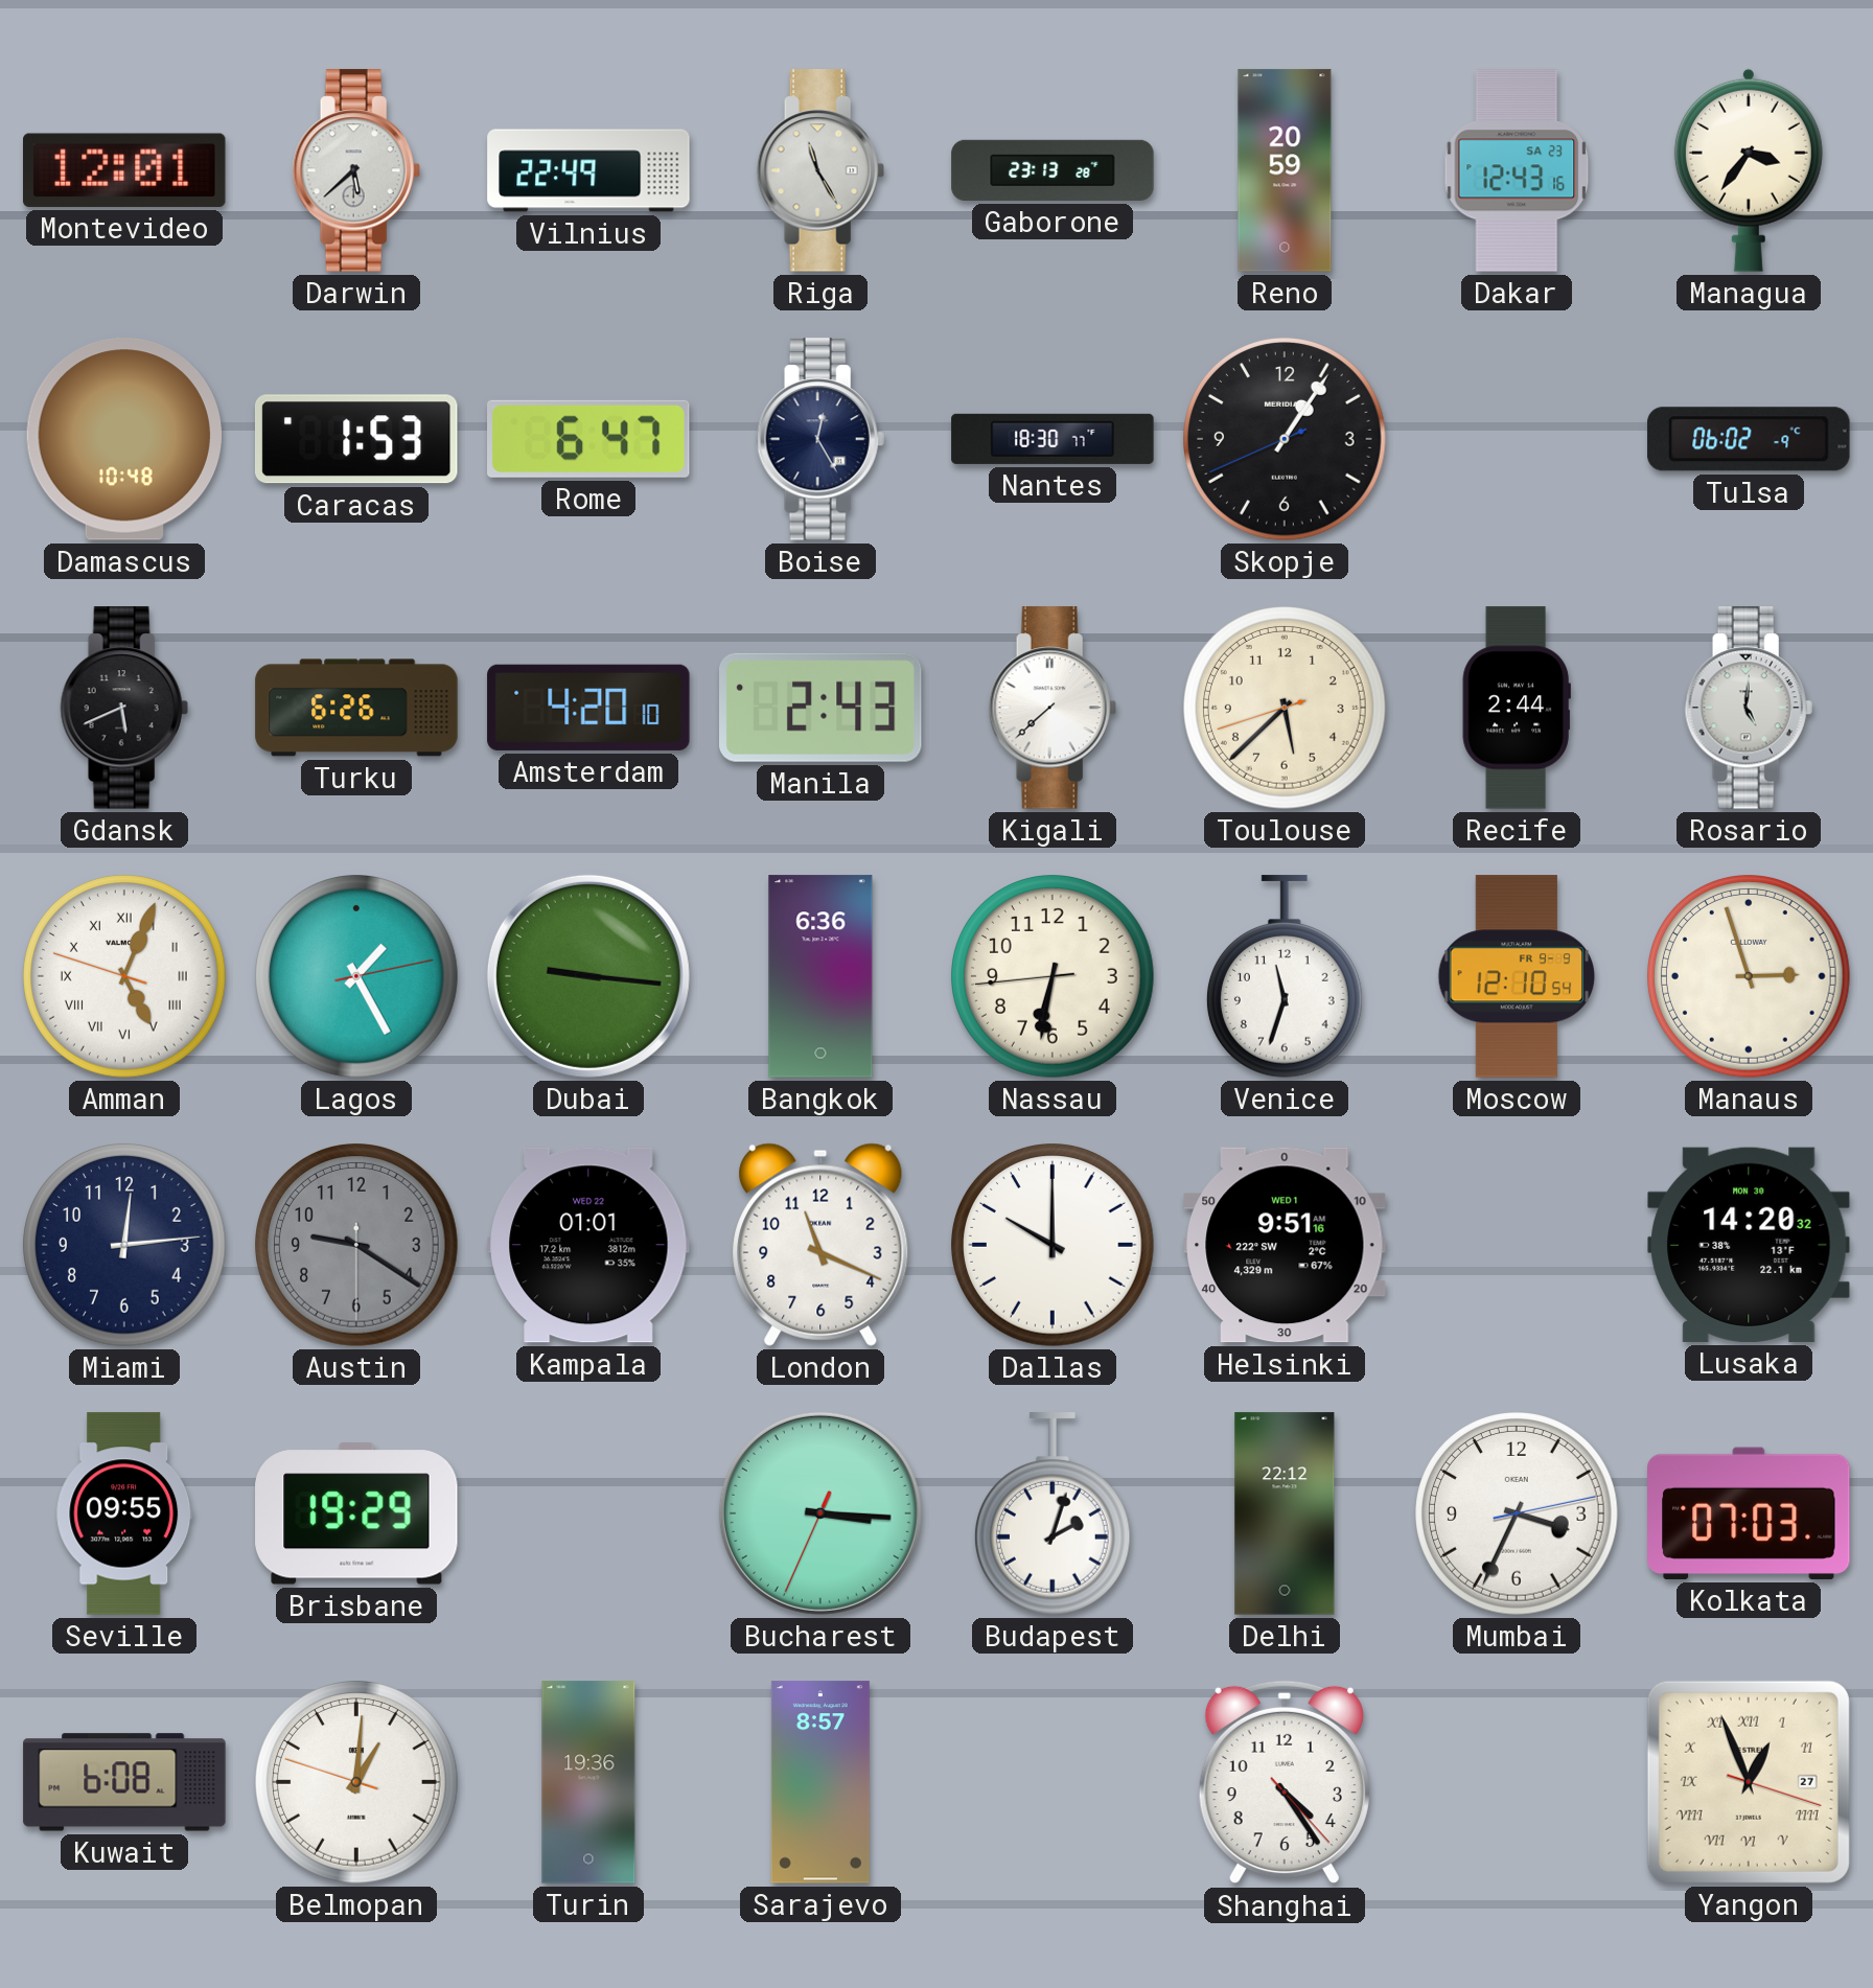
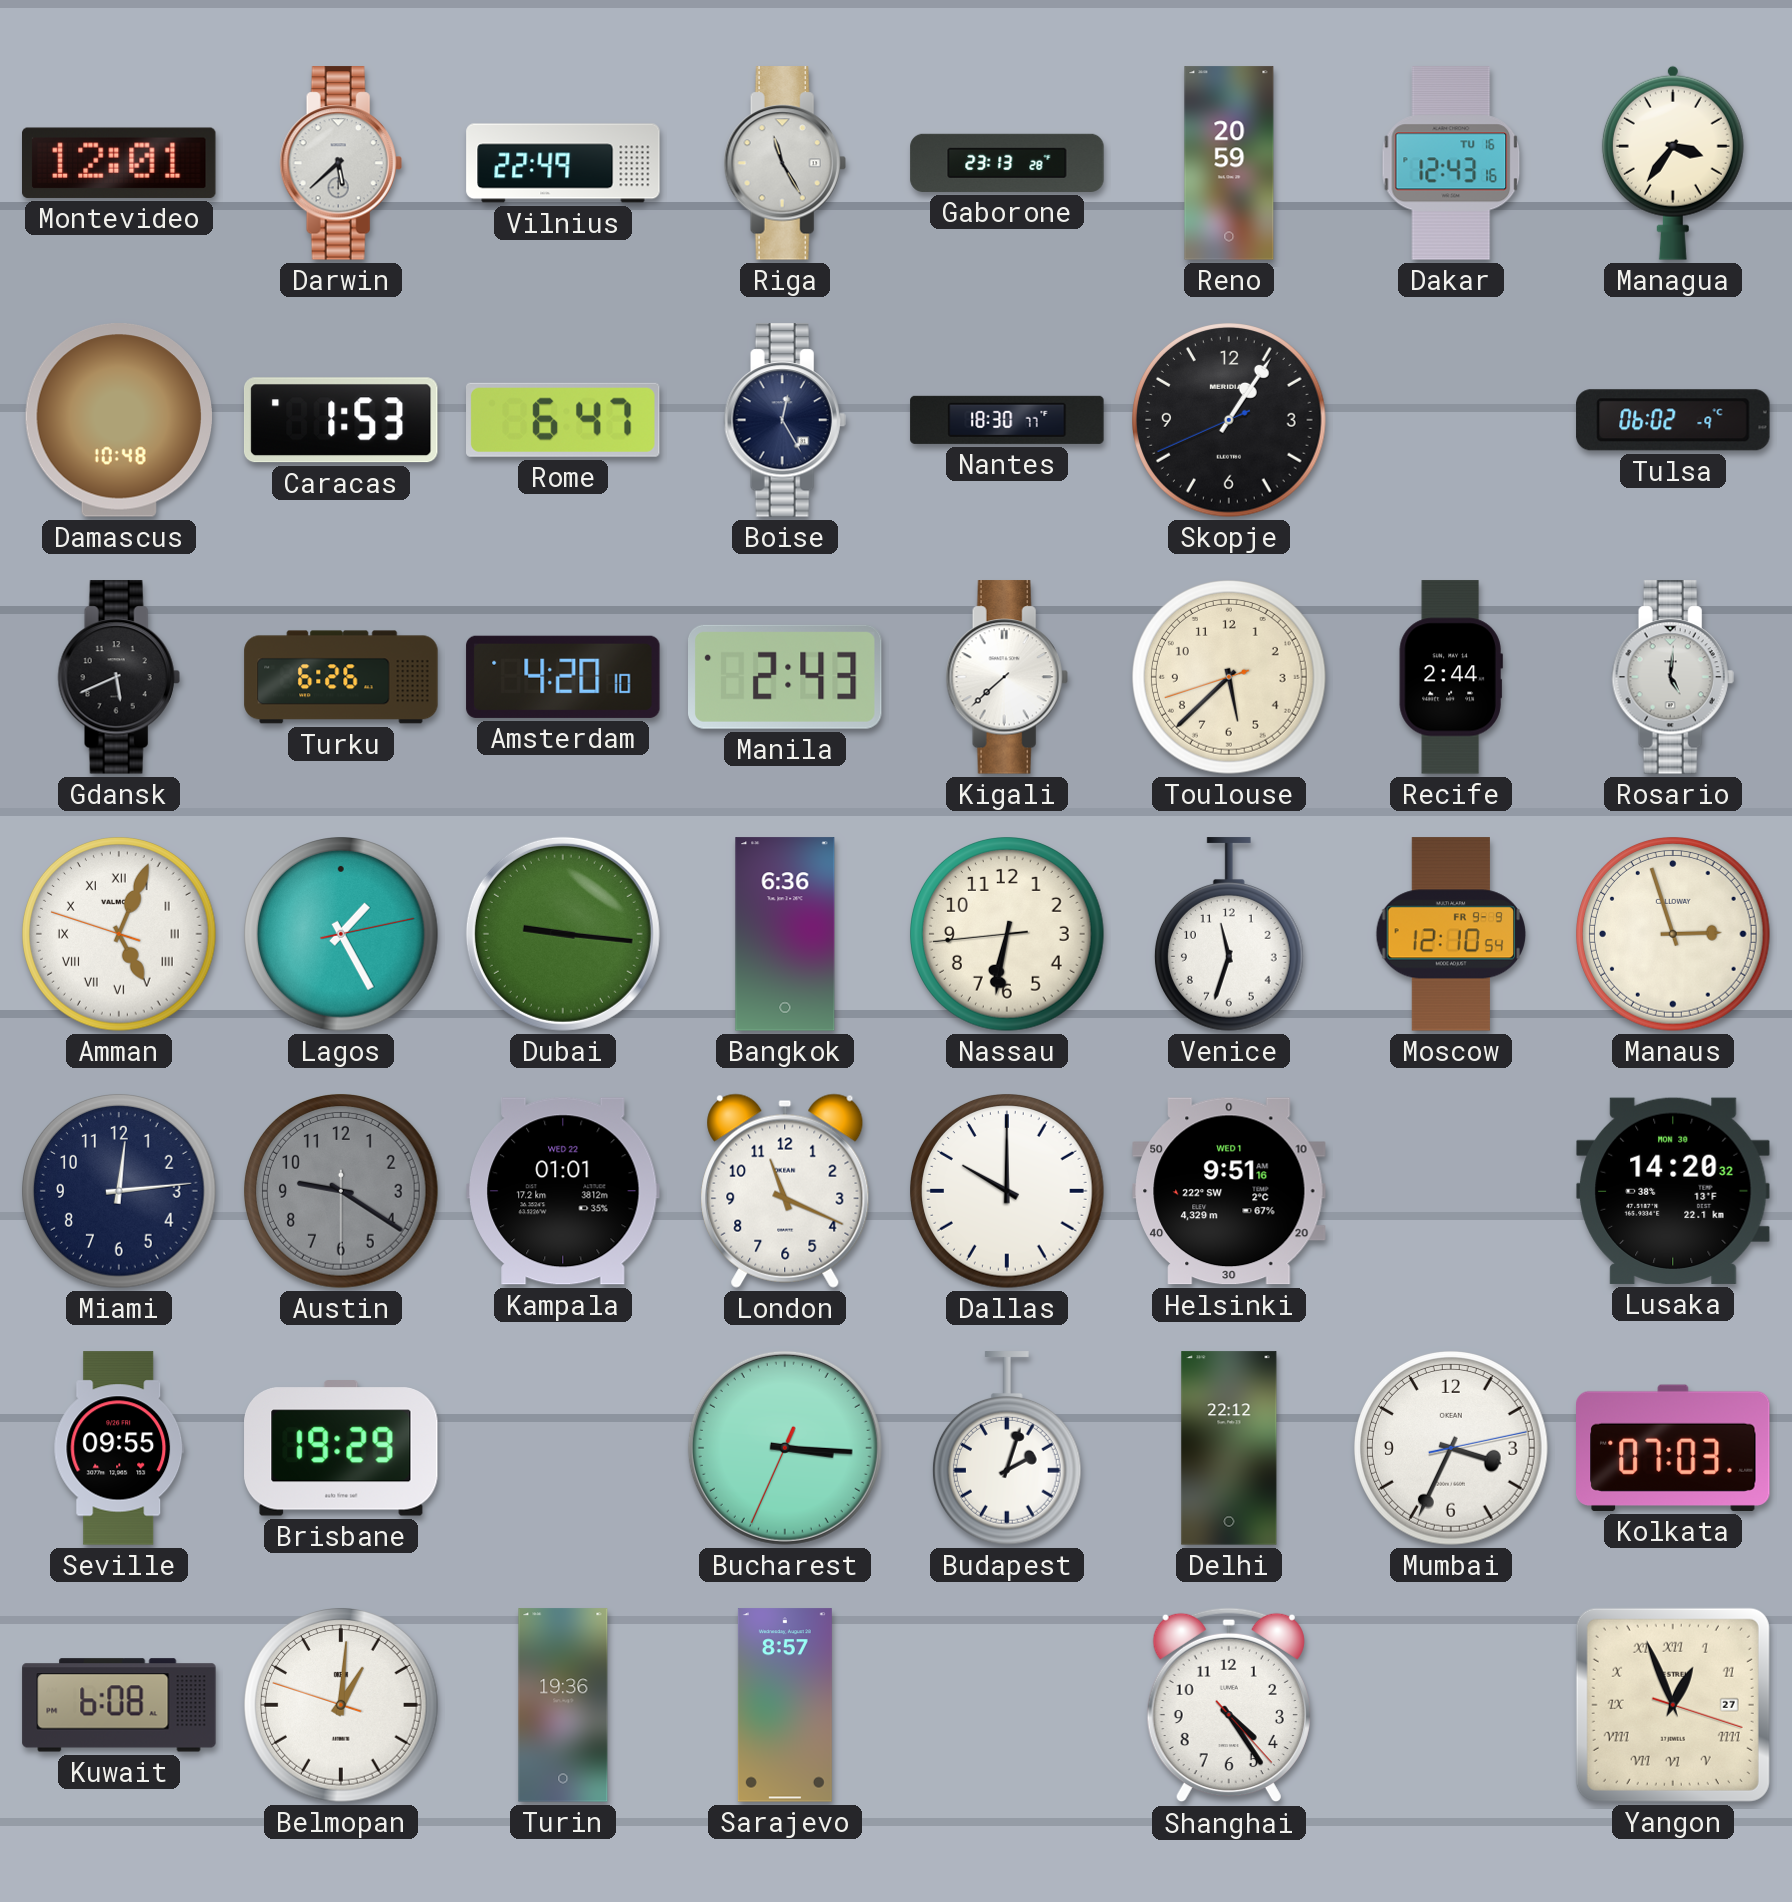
Dakar date: SA 23 -> TU 16
